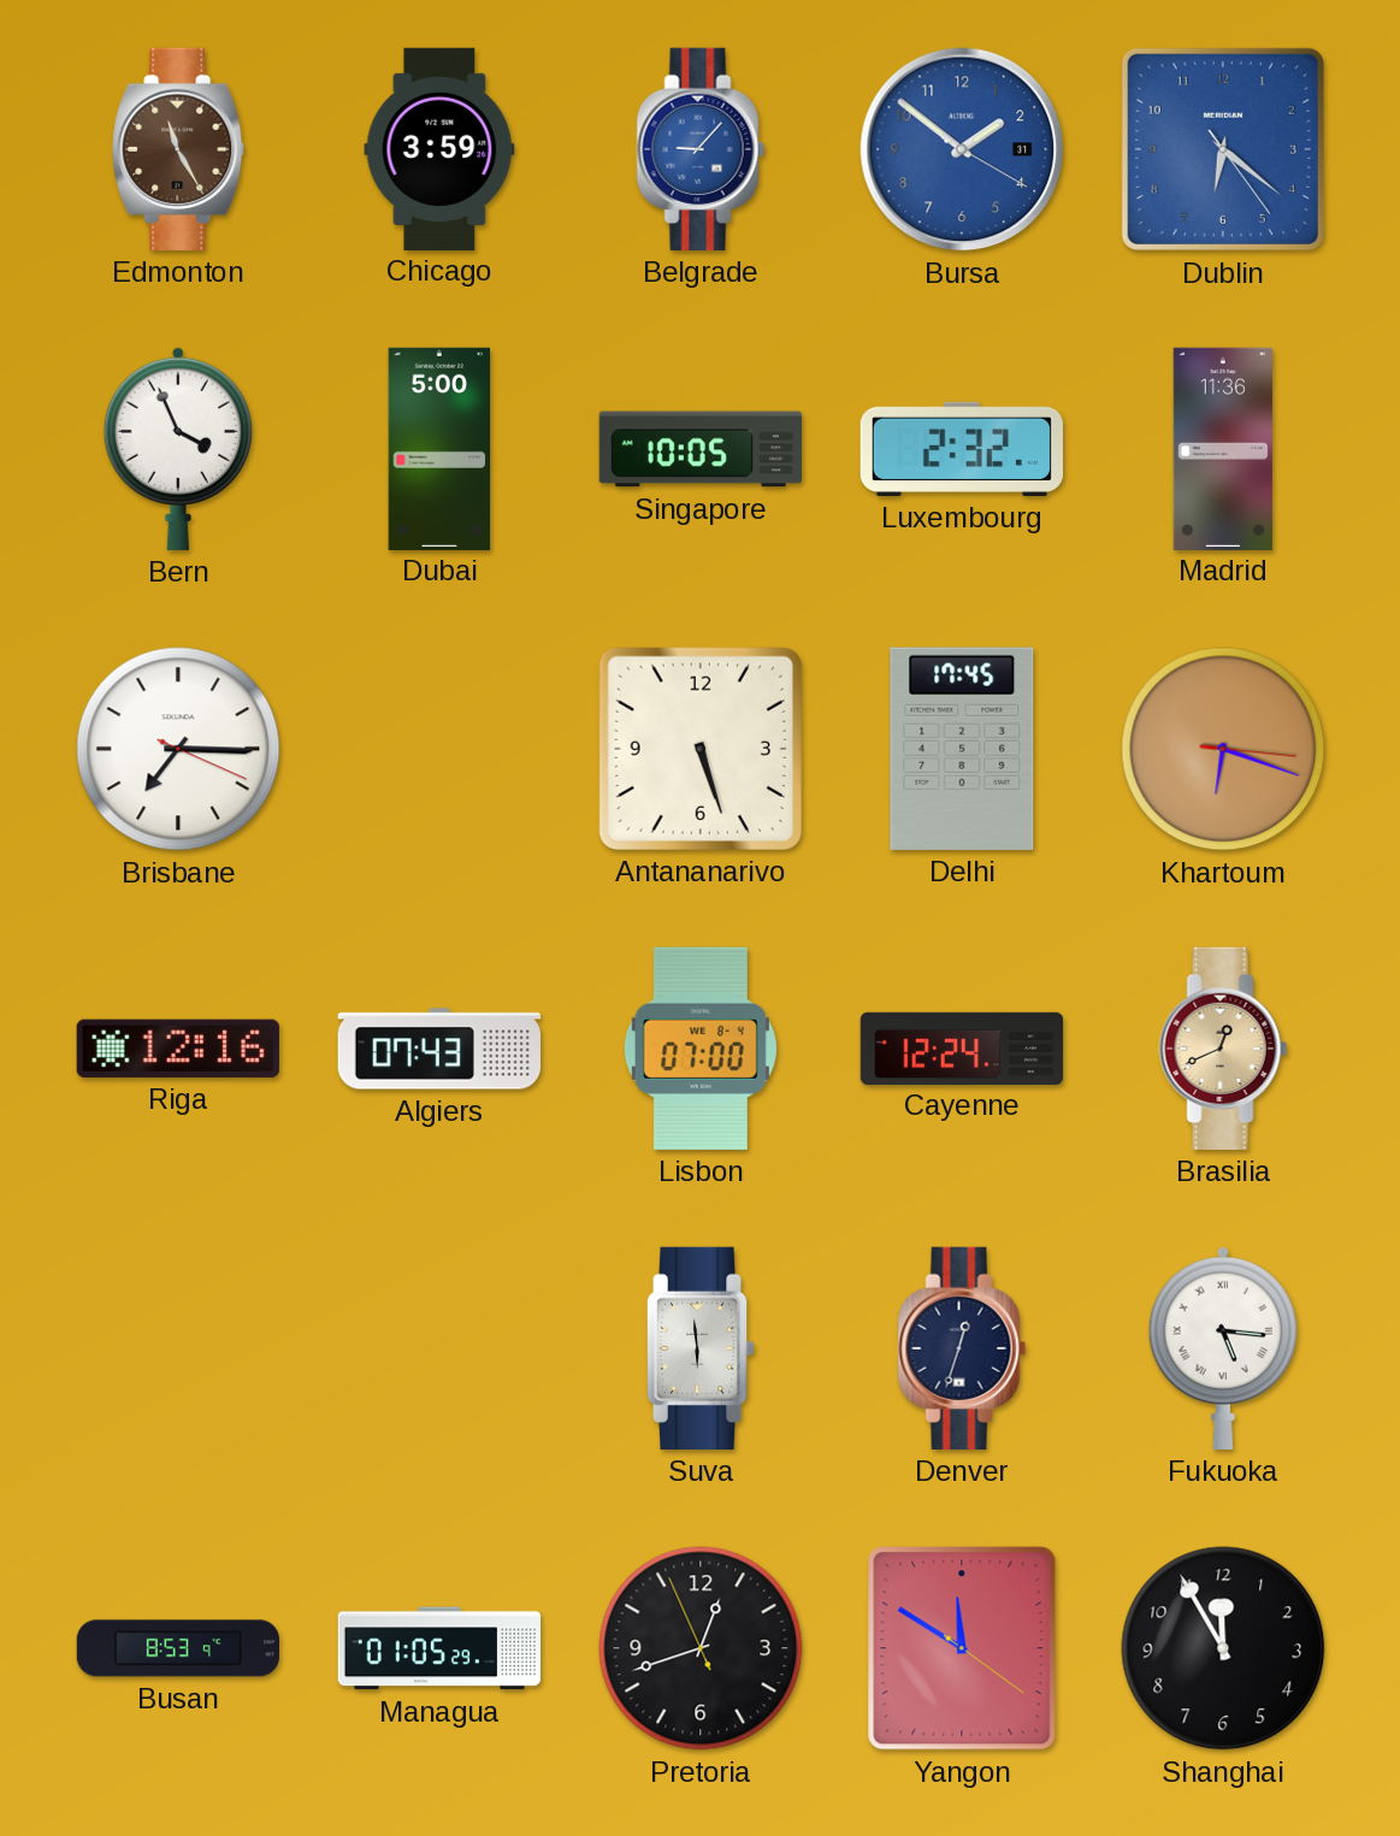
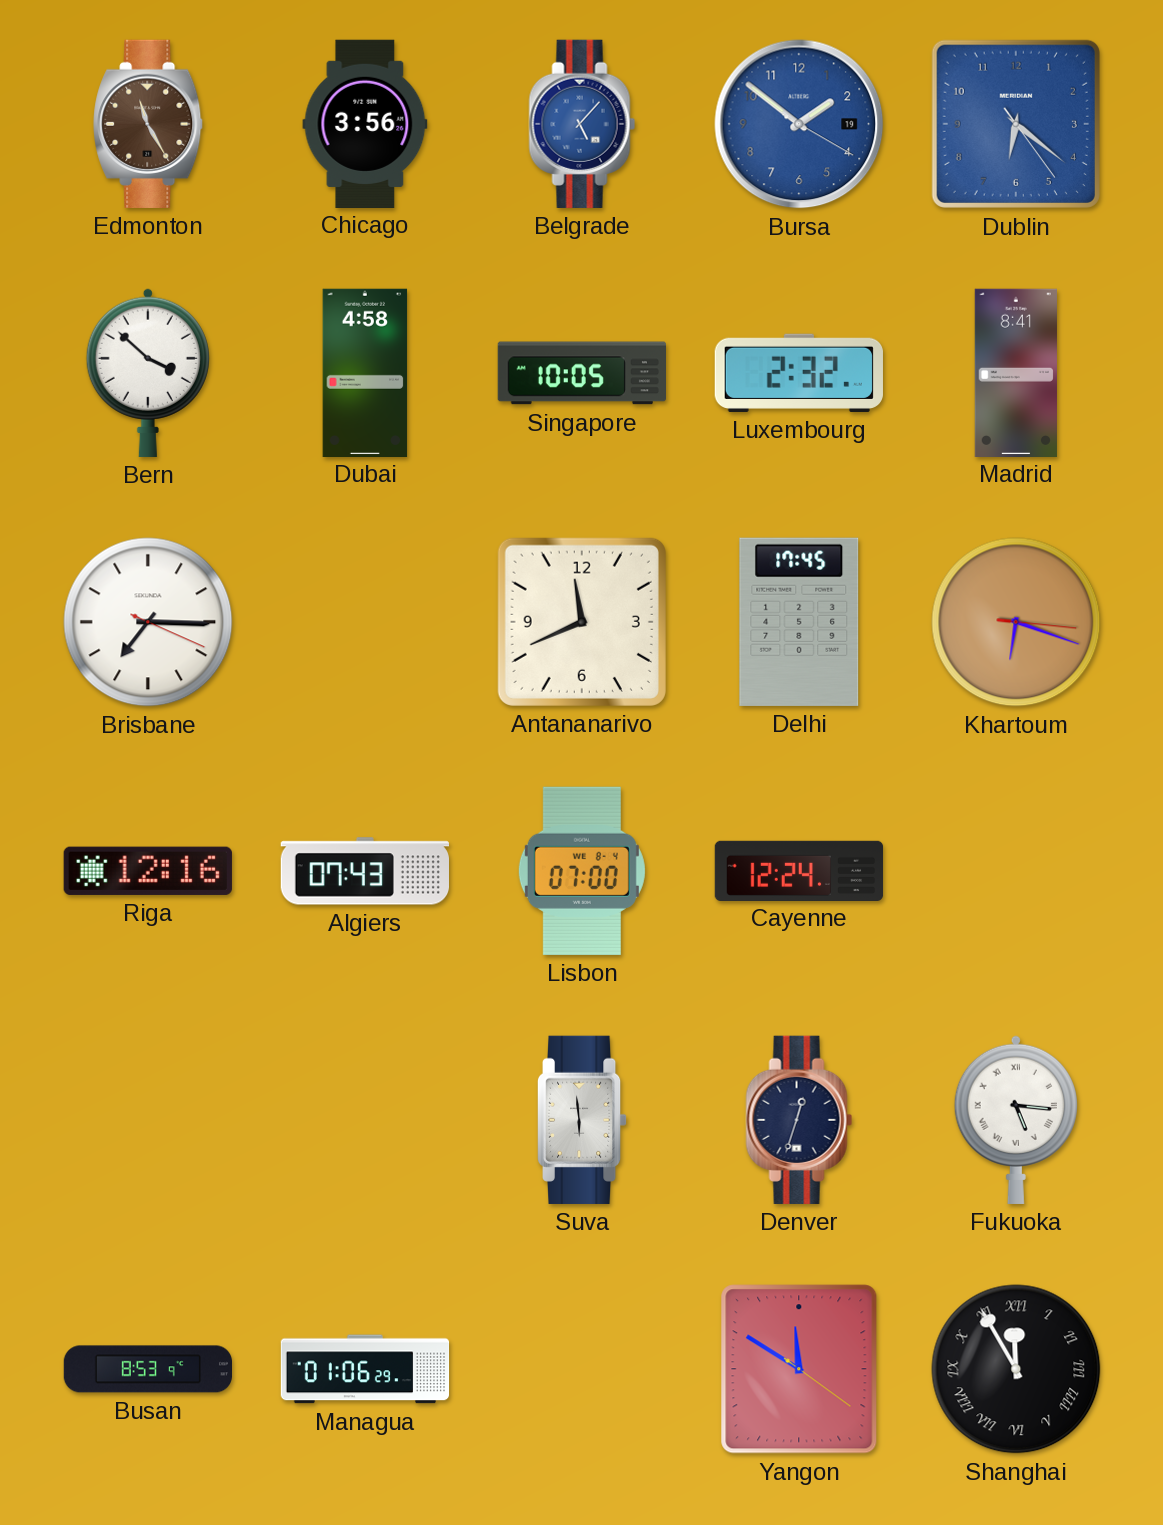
Chicago: 3:59 -> 3:56
Belgrade: 9:07 -> 5:07
Bursa date: 31 -> 19
Bern: 3:56 -> 3:52
Dubai: 5:00 -> 4:58
Madrid: 11:36 -> 8:41
Antananarivo: 5:27 -> 11:41
Brasilia: 12:41 -> none
Managua: 01:05 -> 01:06
Pretoria: 12:41 -> none
Shanghai numerals: Arabic -> Roman
